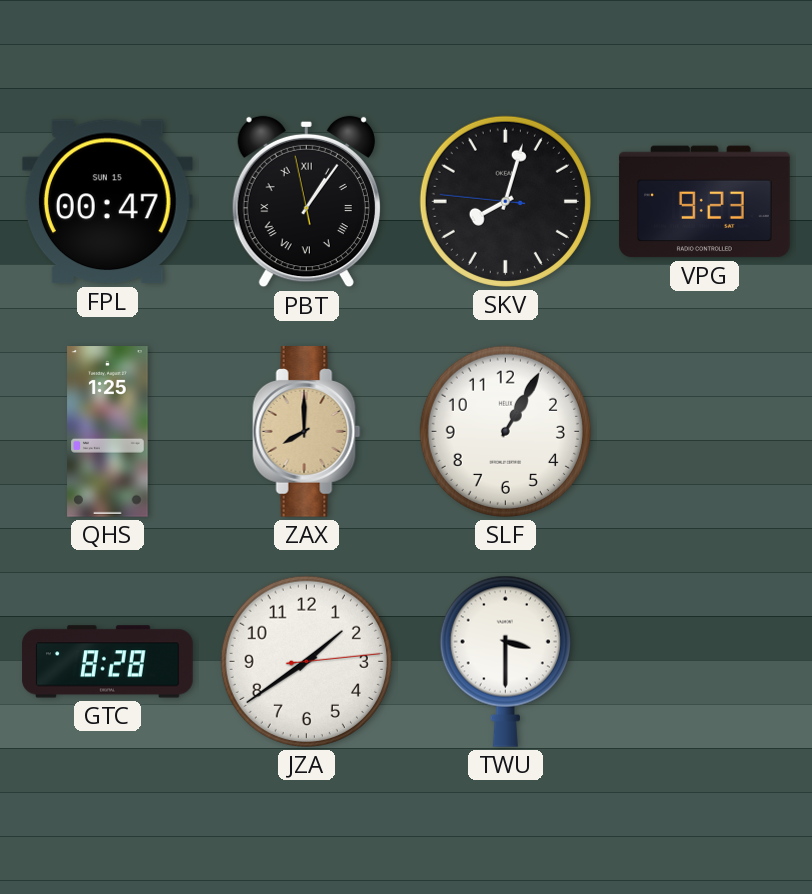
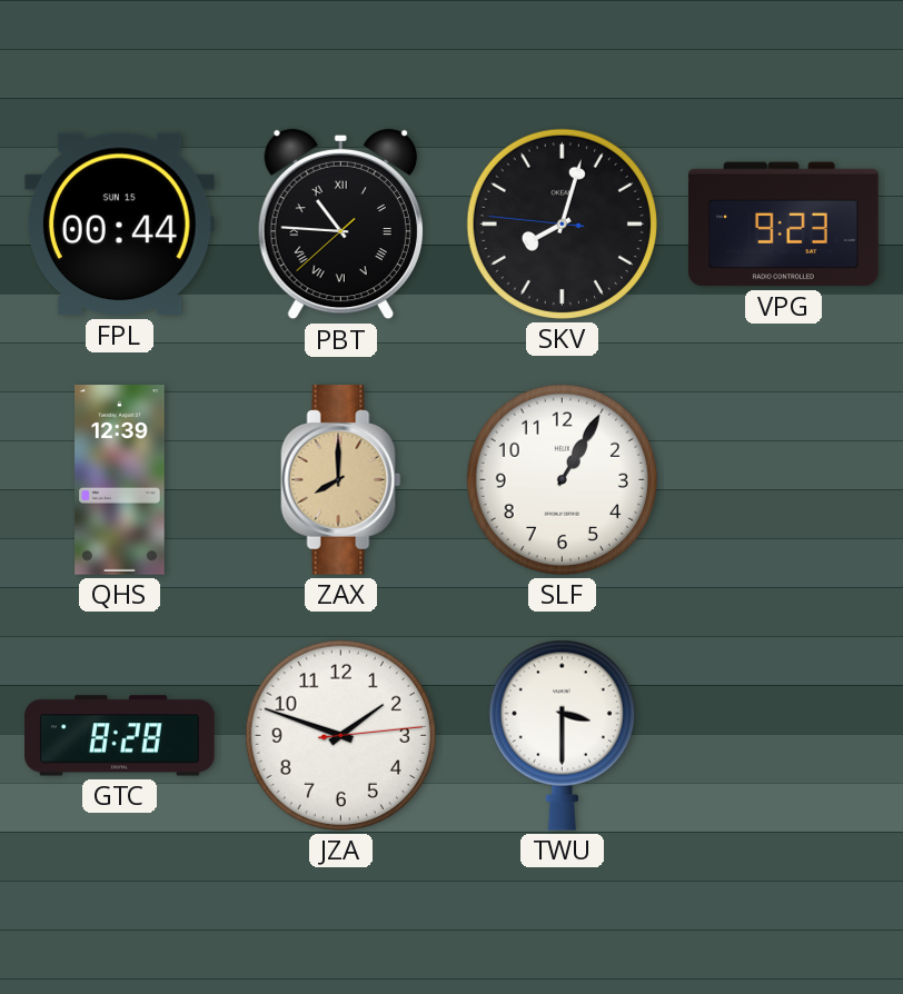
FPL: 00:47 -> 00:44
PBT: 1:05 -> 10:45
QHS: 1:25 -> 12:39
JZA: 1:39 -> 1:48
